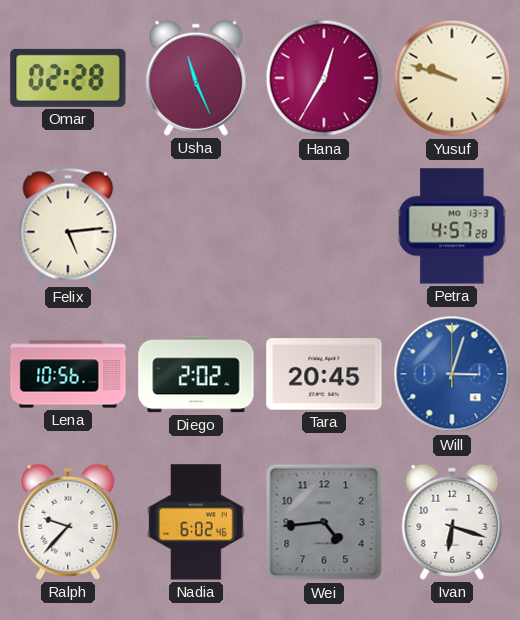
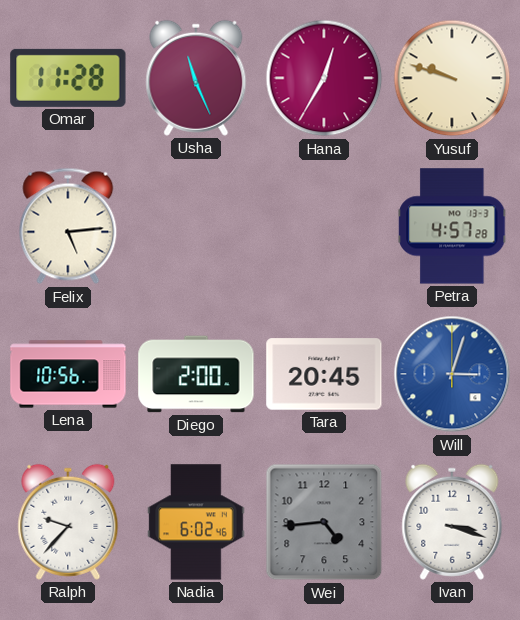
Omar: 02:28 -> 11:28
Diego: 2:02 -> 2:00
Ivan: 6:18 -> 3:18
